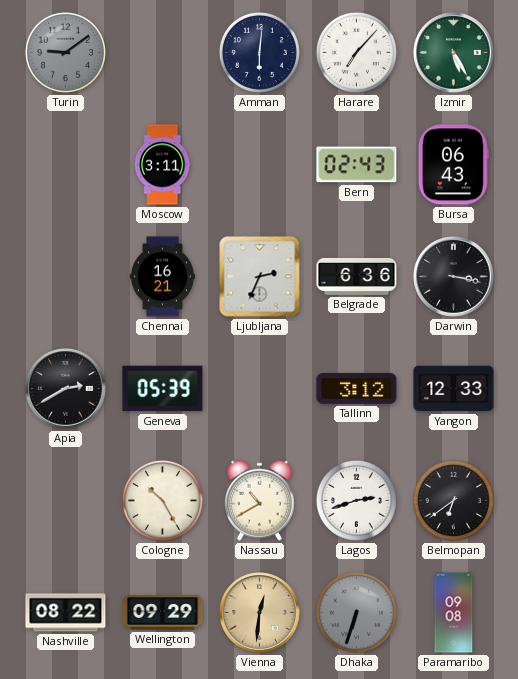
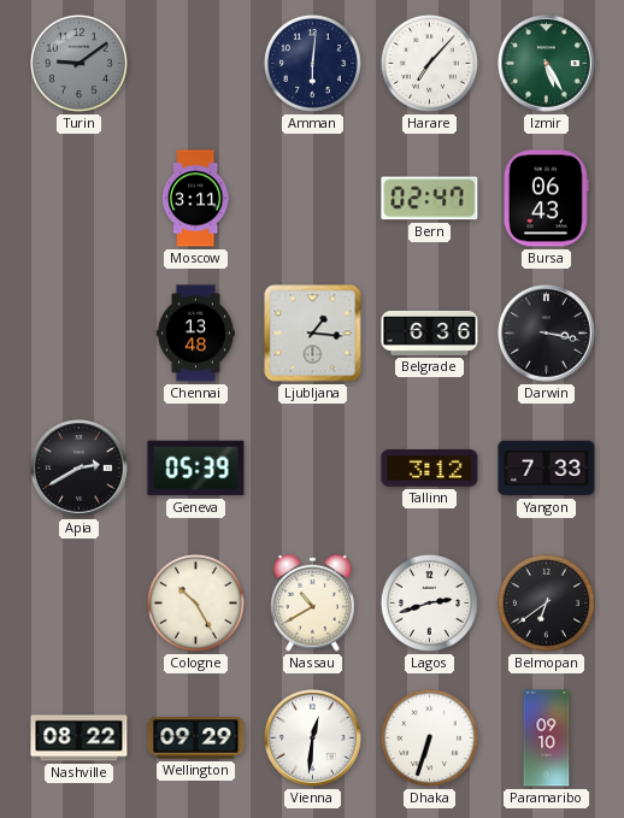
Bern: 02:43 -> 02:47
Chennai: 16:21 -> 13:48
Ljubljana: 2:34 -> 1:16
Yangon: 12:33 -> 7:33
Vienna dial: champagne -> white
Dhaka dial: grey -> white
Paramaribo: 09:08 -> 09:10
